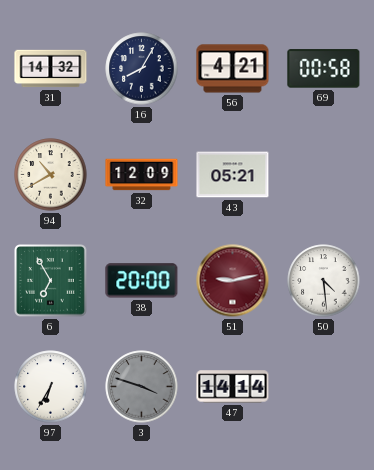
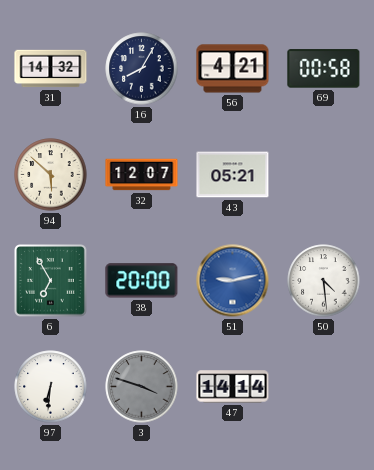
94: 10:40 -> 5:52
32: 12:09 -> 12:07
51 dial: burgundy -> blue
97: 6:35 -> 6:31
